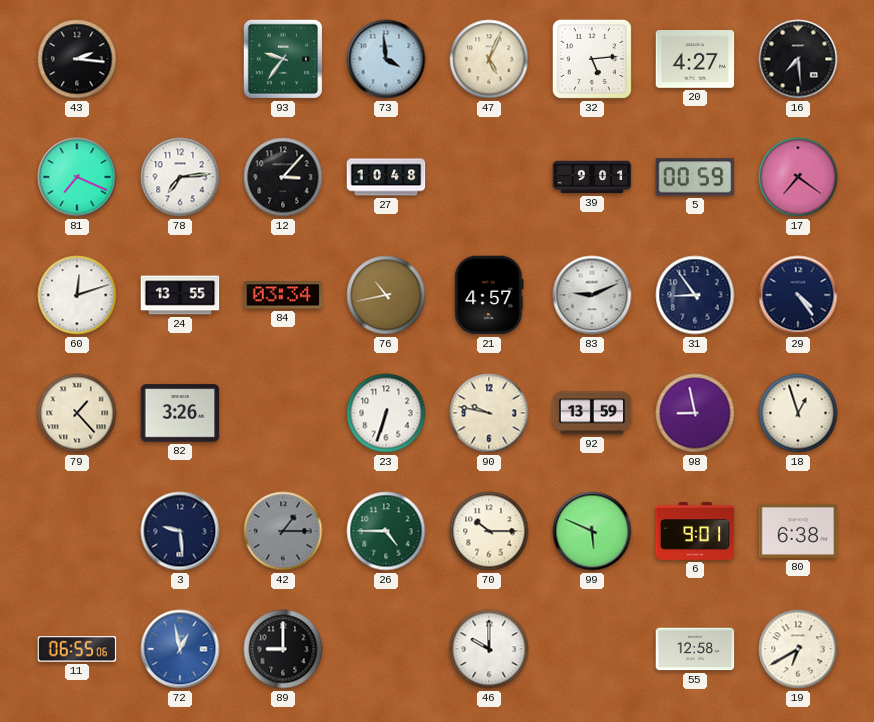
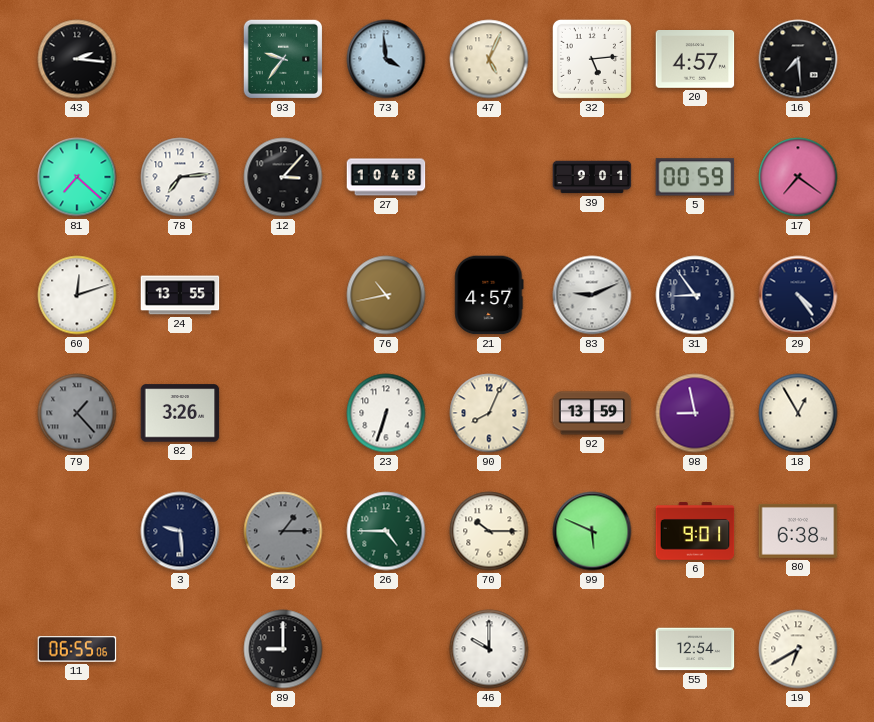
20: 4:27 -> 4:57
81: 7:19 -> 7:22
84: 03:34 -> none
79 dial: cream -> grey
90: 9:47 -> 8:04
18: 12:57 -> 12:55
72: 12:58 -> none
55: 12:58 -> 12:54
